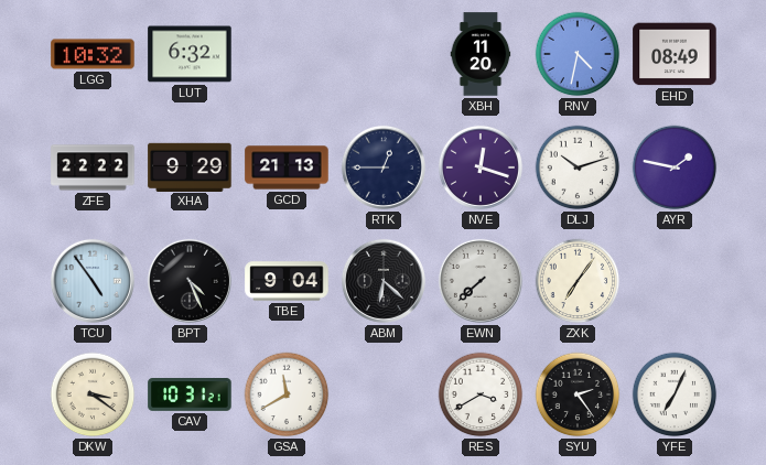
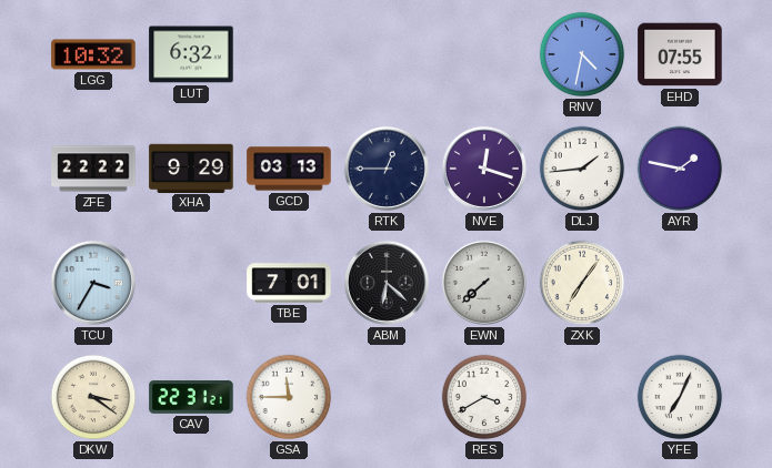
XBH: 11:20 -> none
EHD: 08:49 -> 07:55
GCD: 21:13 -> 03:13
DLJ: 10:12 -> 1:44
TCU: 4:54 -> 3:35
BPT: 4:26 -> none
TBE: 9:04 -> 7:01
CAV: 10:31 -> 22:31
GSA: 11:40 -> 11:45
SYU: 2:24 -> none
